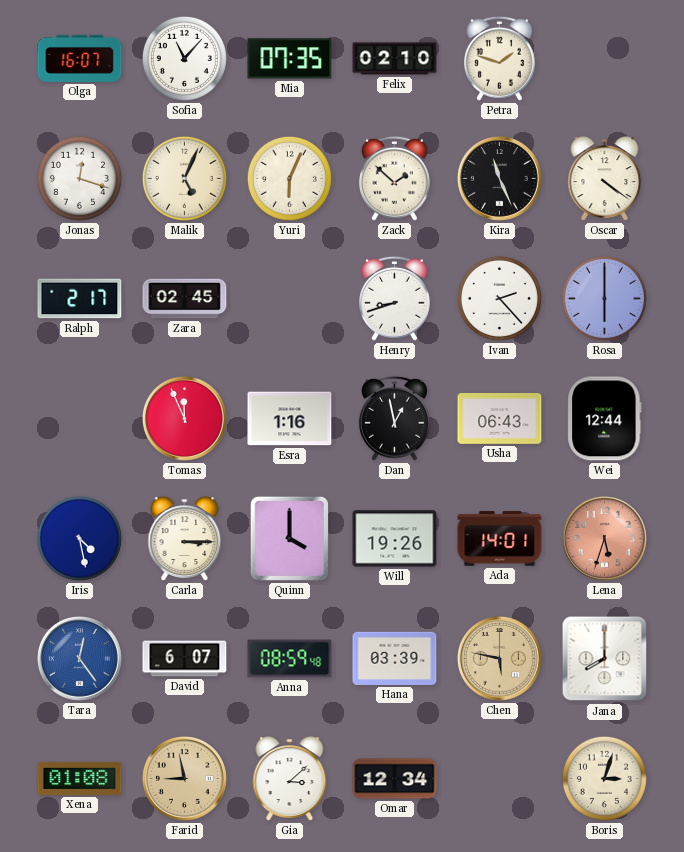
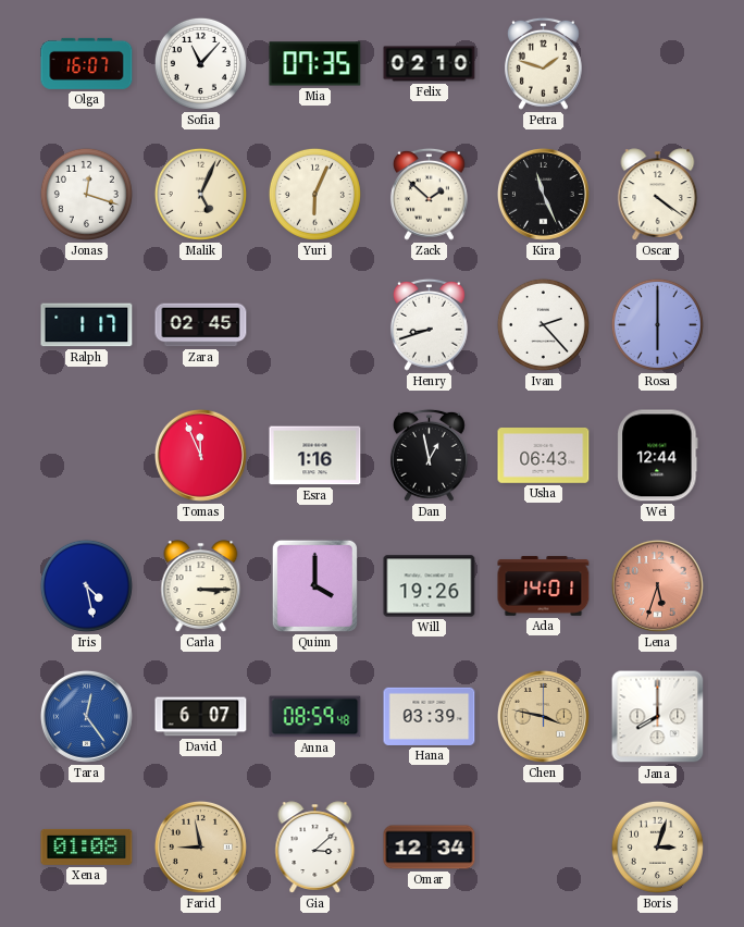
Ralph: 2:17 -> 1:17
Chen: 5:47 -> 3:47
